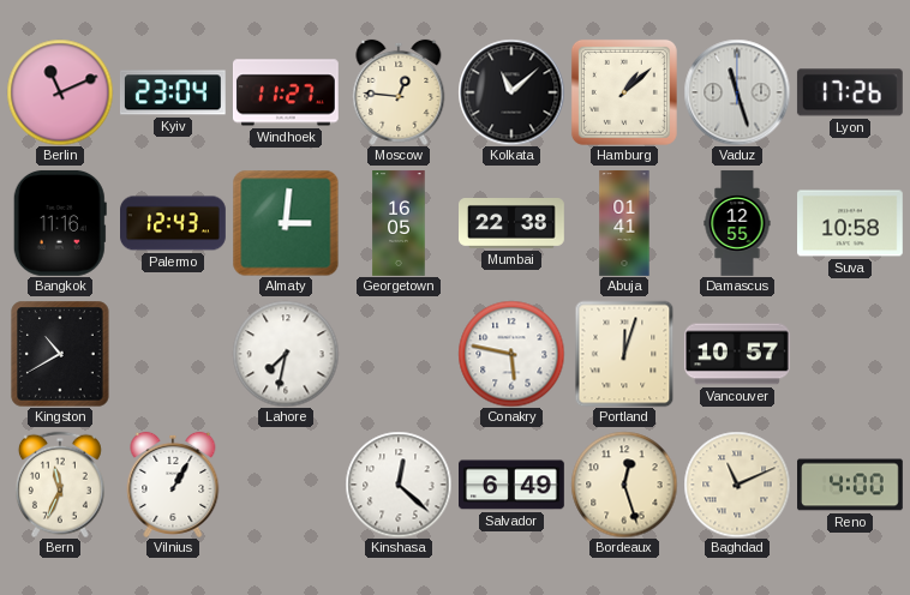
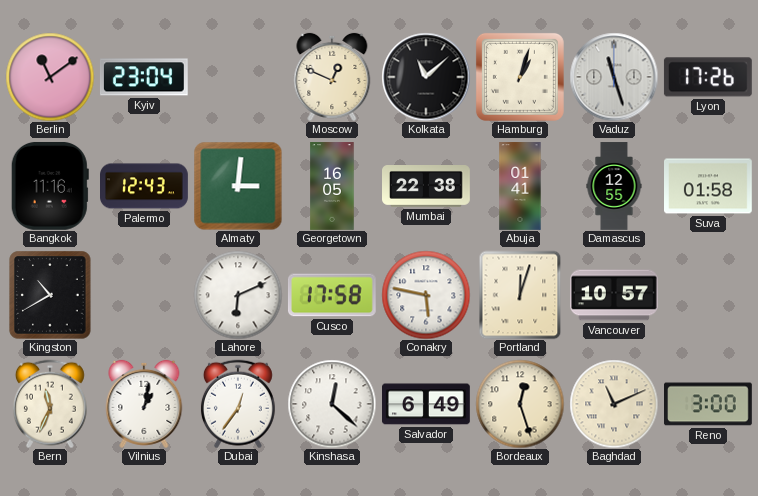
Berlin: 11:11 -> 11:09
Windhoek: 11:27 -> none
Moscow: 12:46 -> 12:49
Hamburg: 1:08 -> 1:03
Suva: 10:58 -> 01:58
Lahore: 7:32 -> 6:11
Cusco: none -> 17:58
Vilnius: 1:05 -> 1:02
Dubai: none -> 12:36
Reno: 4:00 -> 3:00
